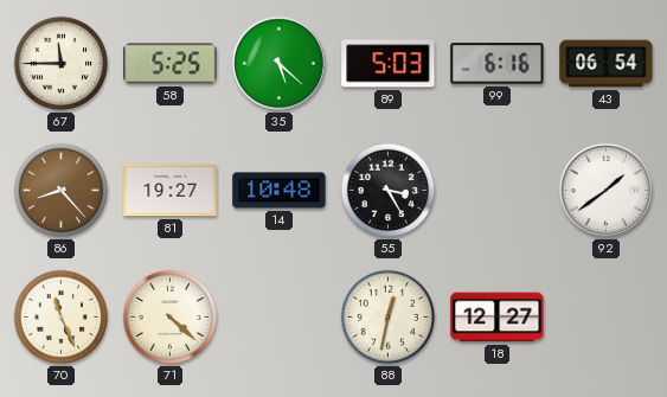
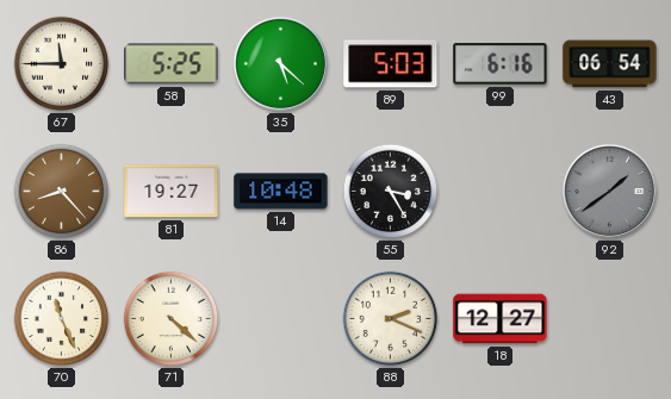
92 dial: white -> grey
88: 12:32 -> 2:19
